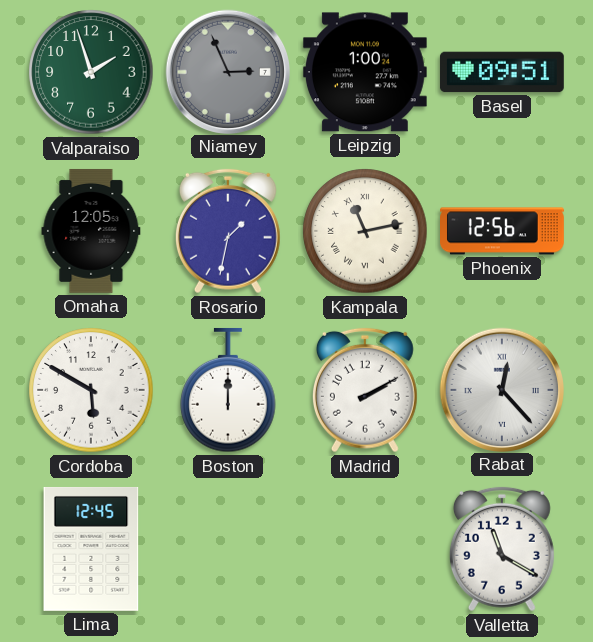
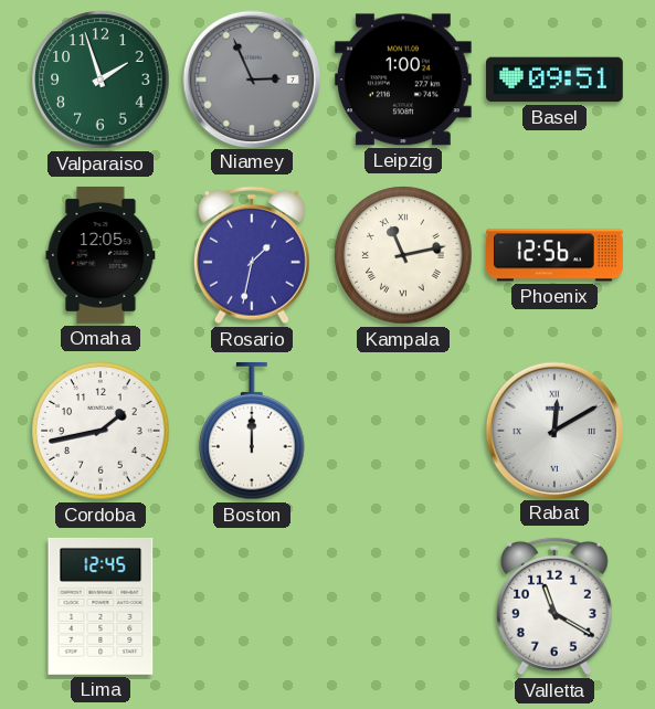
Cordoba: 5:50 -> 1:43
Madrid: 2:10 -> none
Rabat: 12:23 -> 12:10
